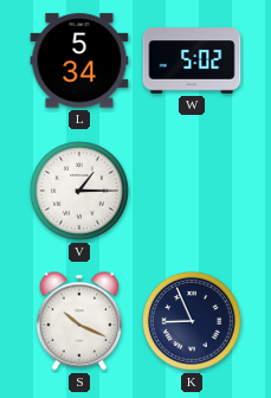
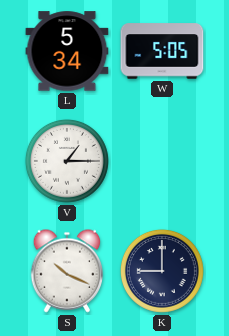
W: 5:02 -> 5:05
K: 8:56 -> 9:00
